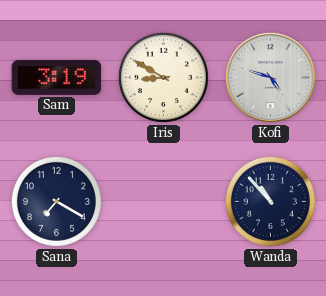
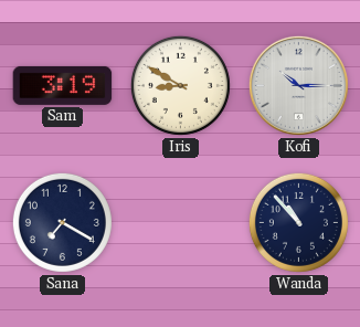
Kofi: 4:48 -> 10:15
